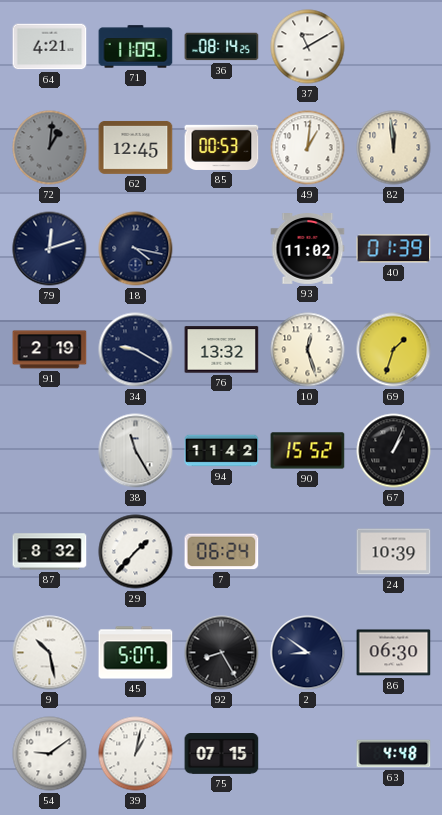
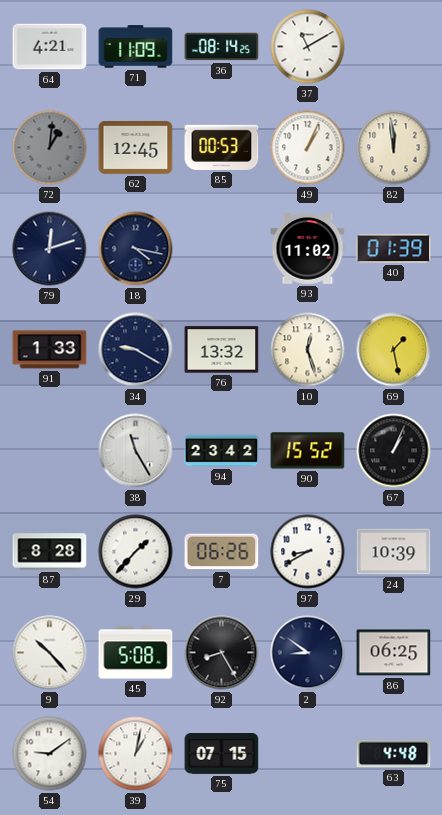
49: 1:01 -> 1:04
91: 2:19 -> 1:33
69: 1:33 -> 1:28
94: 11:42 -> 23:42
87: 8:32 -> 8:28
7: 06:24 -> 06:26
97: none -> 8:40
9: 10:28 -> 10:23
45: 5:07 -> 5:08
86: 06:30 -> 06:25
